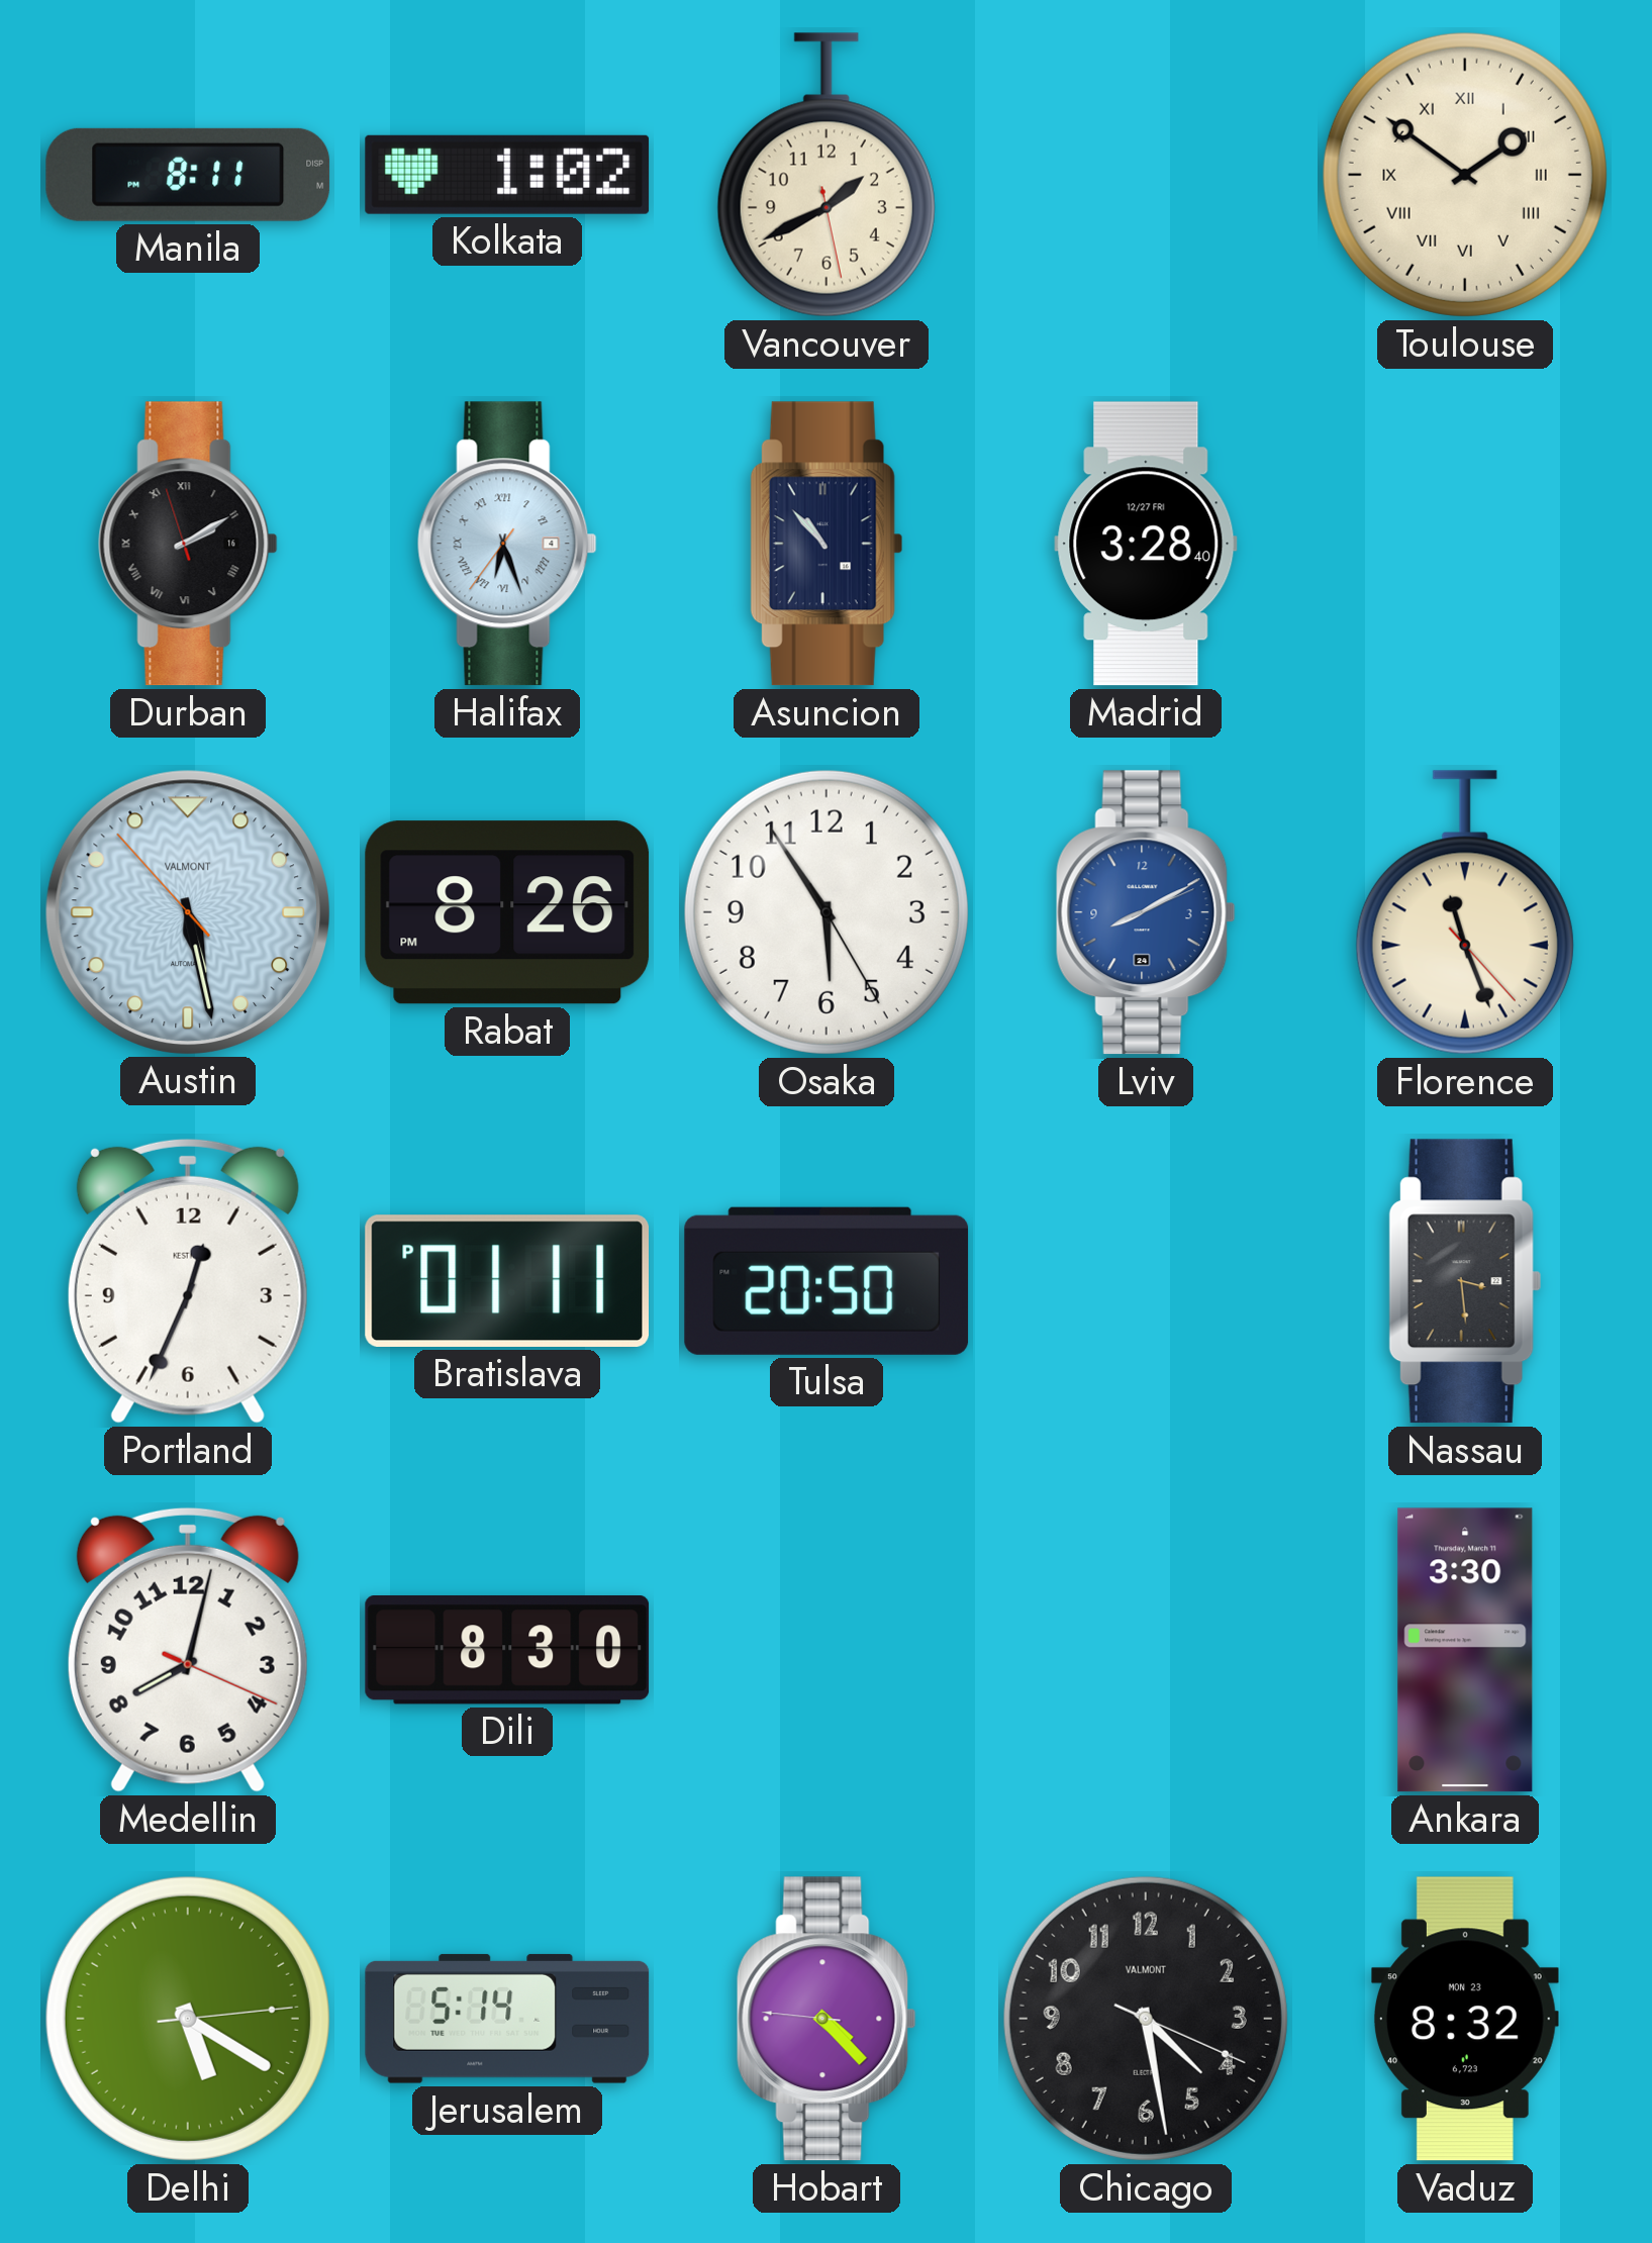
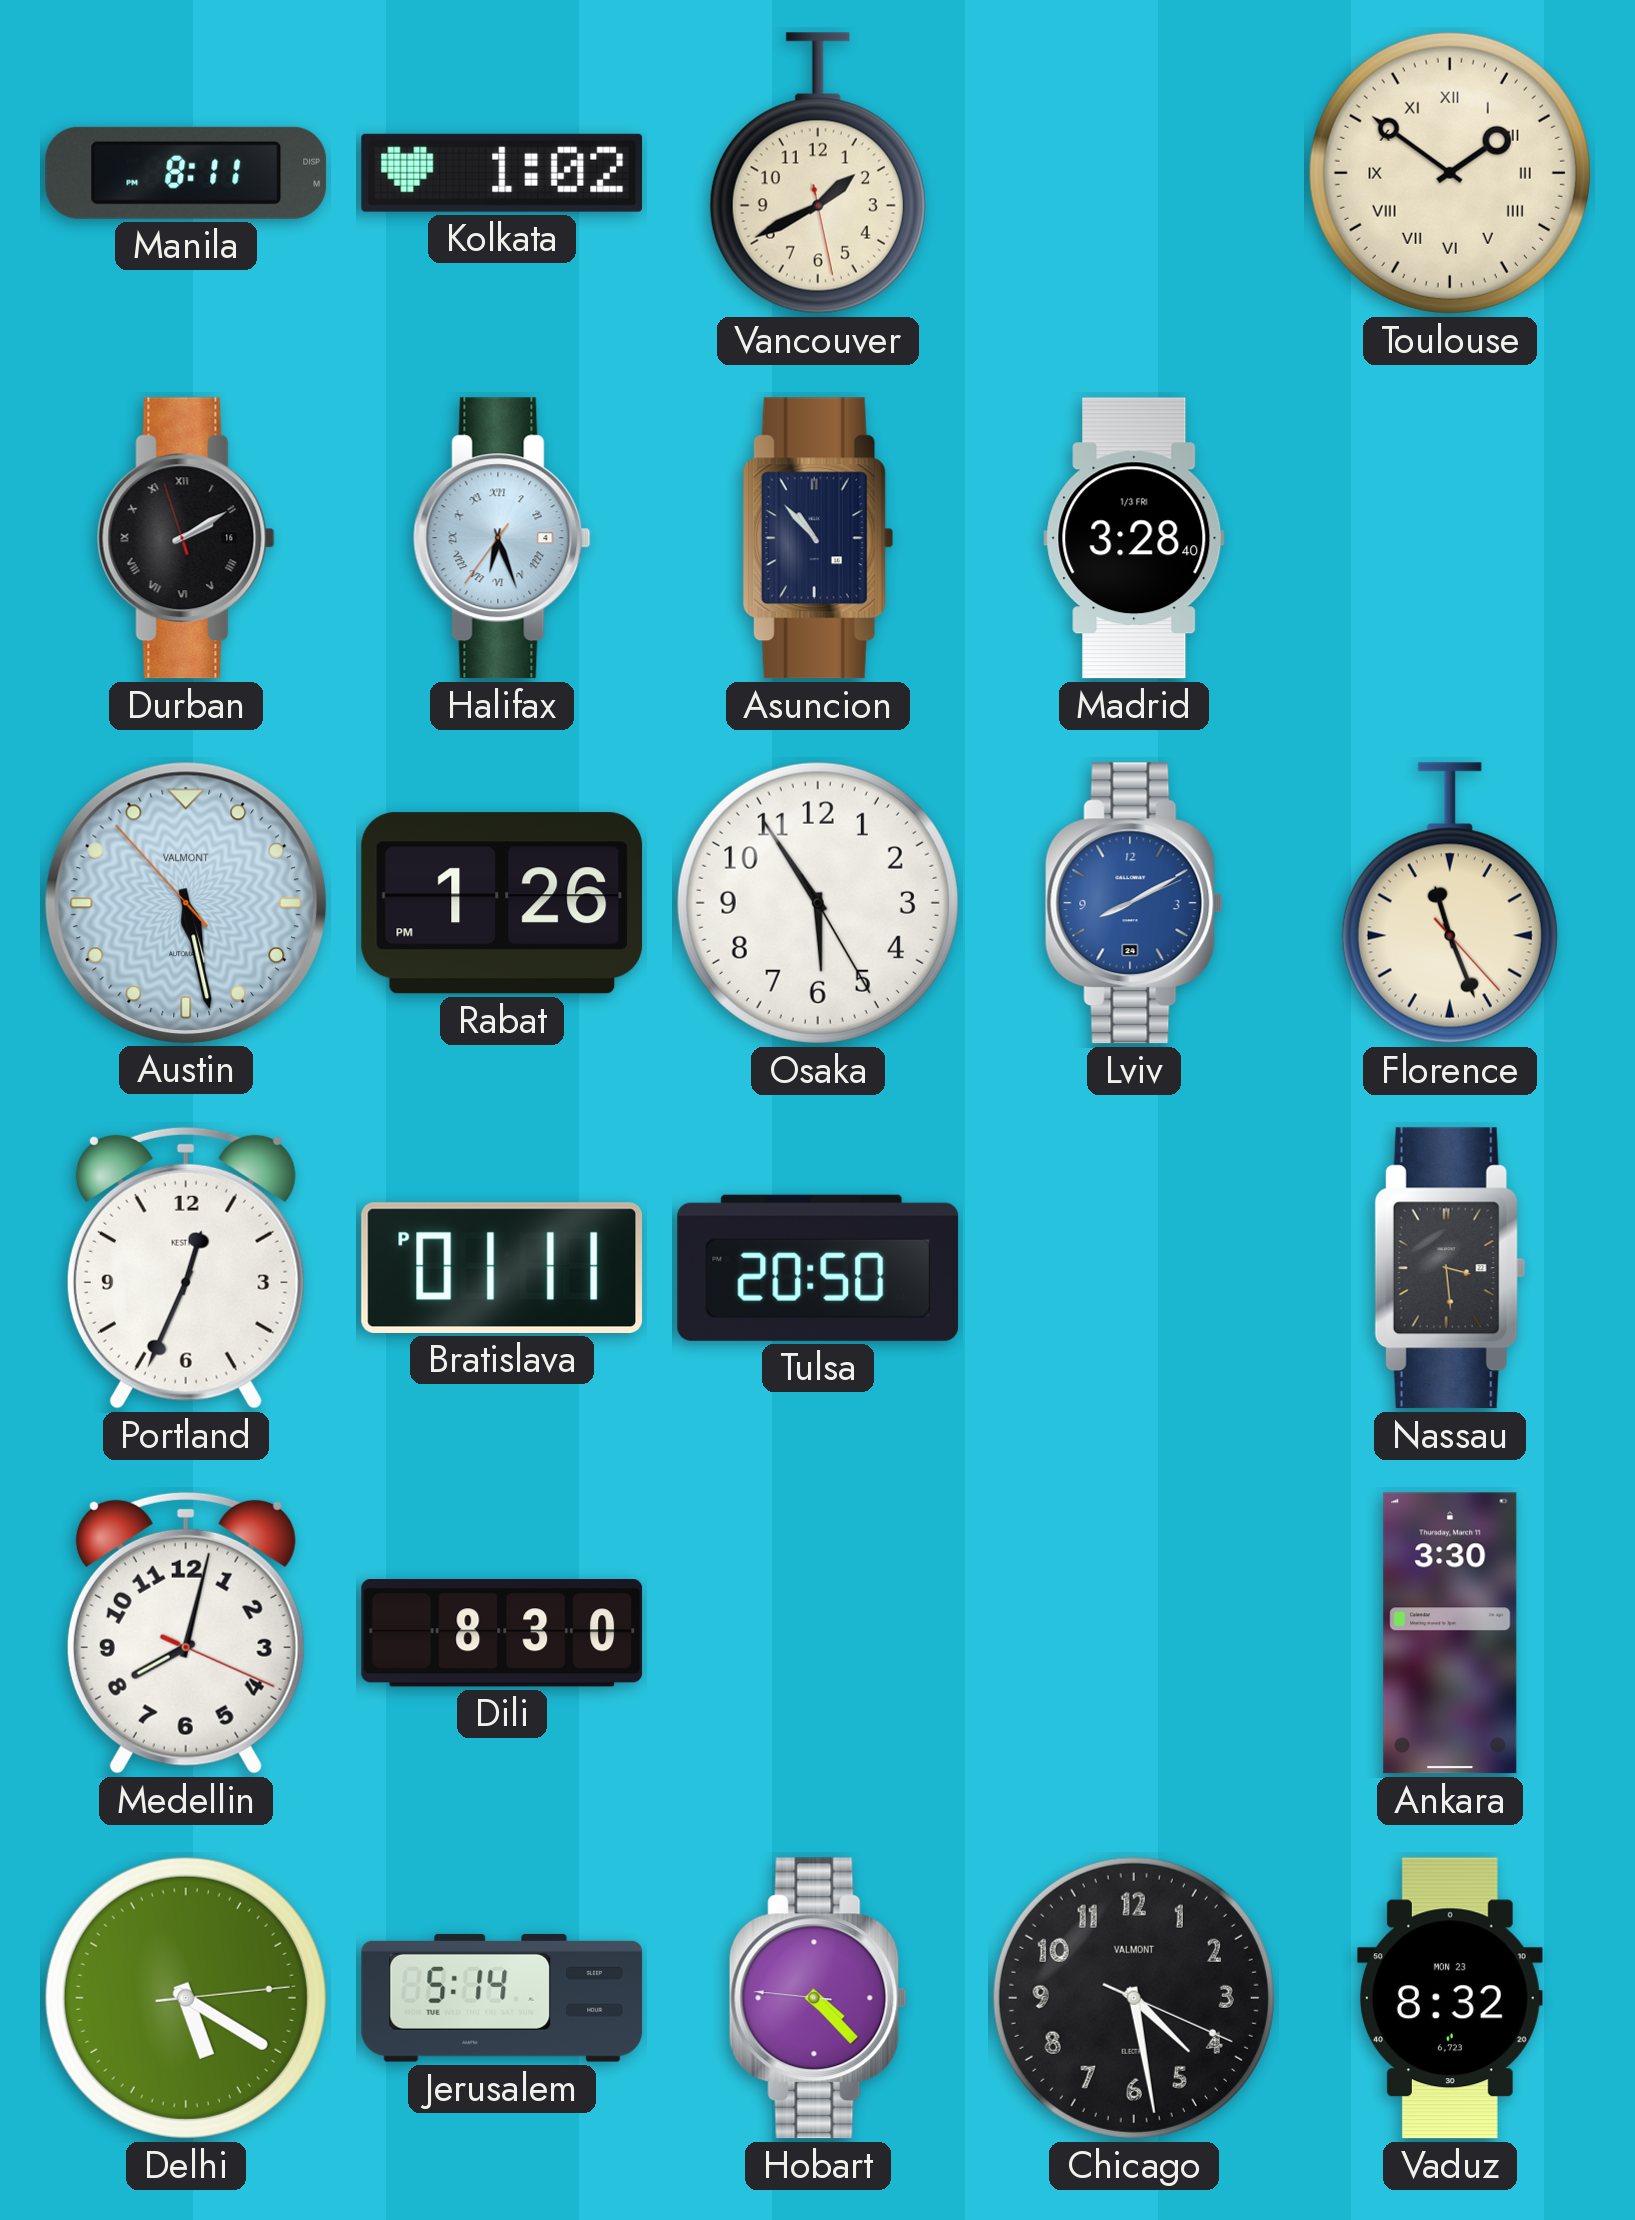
Madrid date: 12/27 FRI -> 1/3 FRI
Rabat: 8:26 -> 1:26
